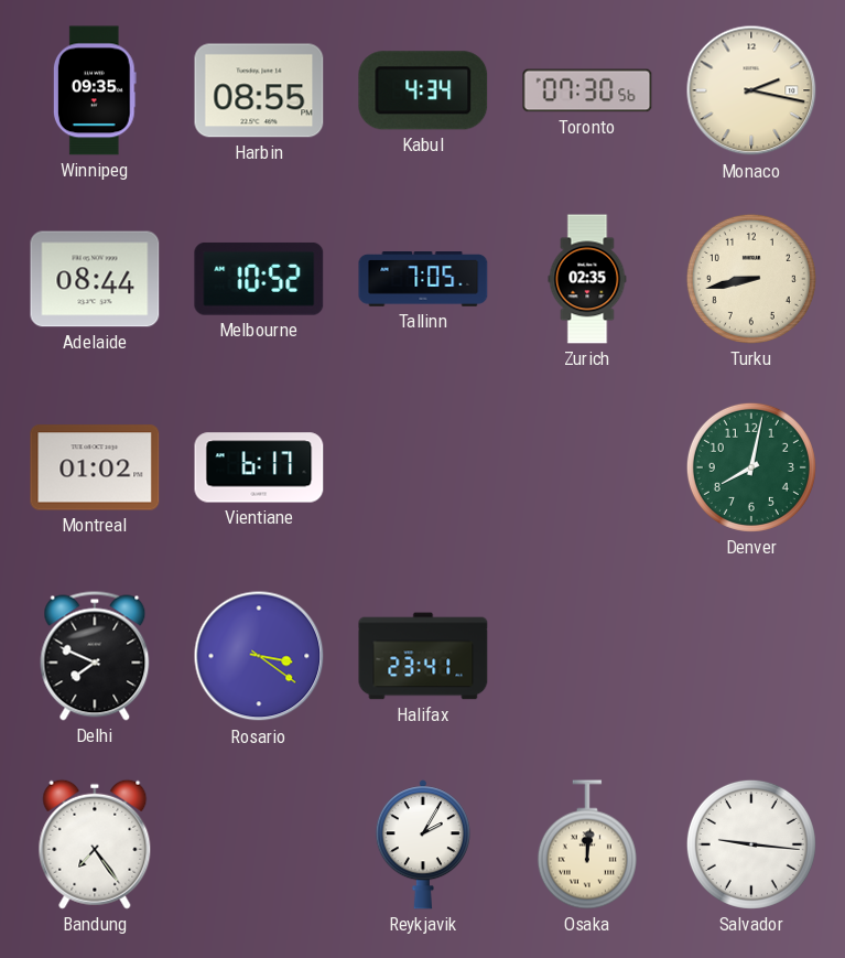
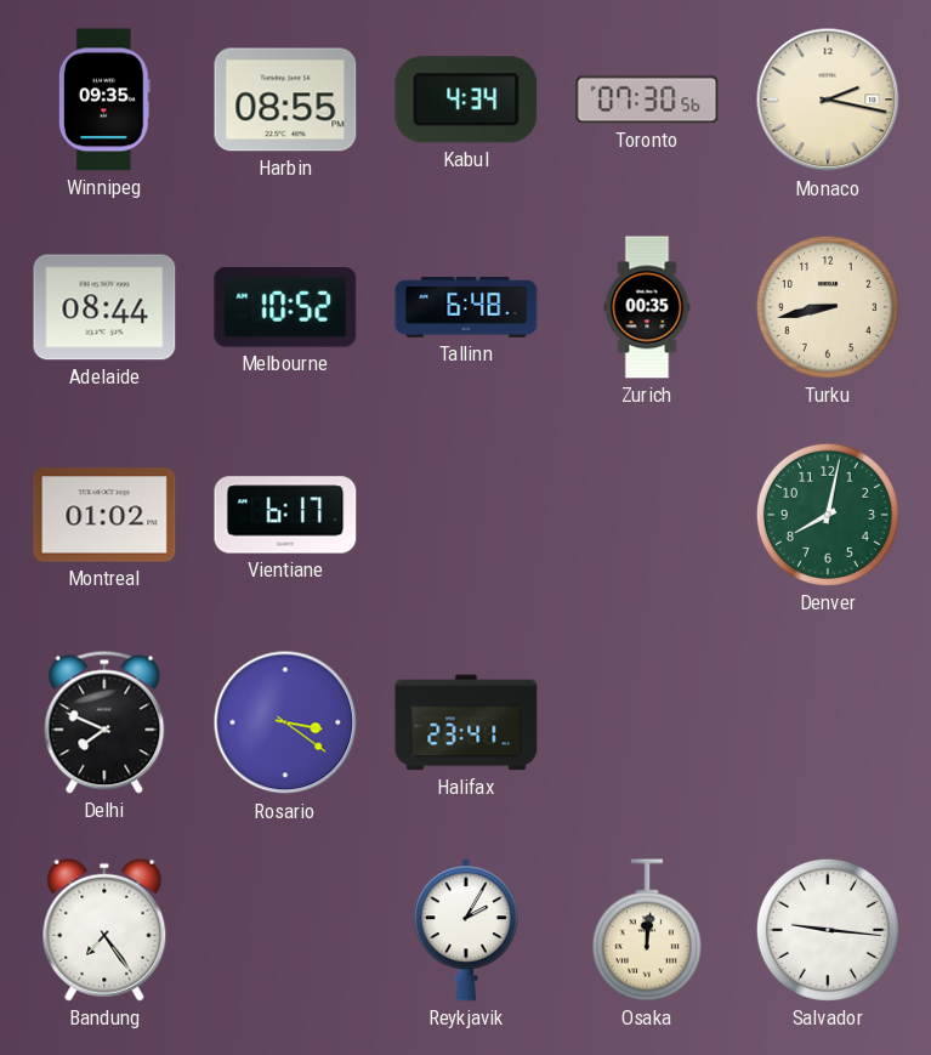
Tallinn: 7:05 -> 6:48
Zurich: 02:35 -> 00:35
